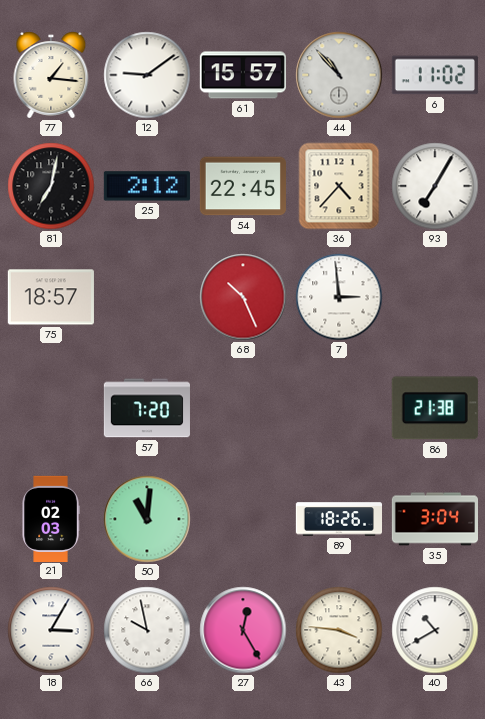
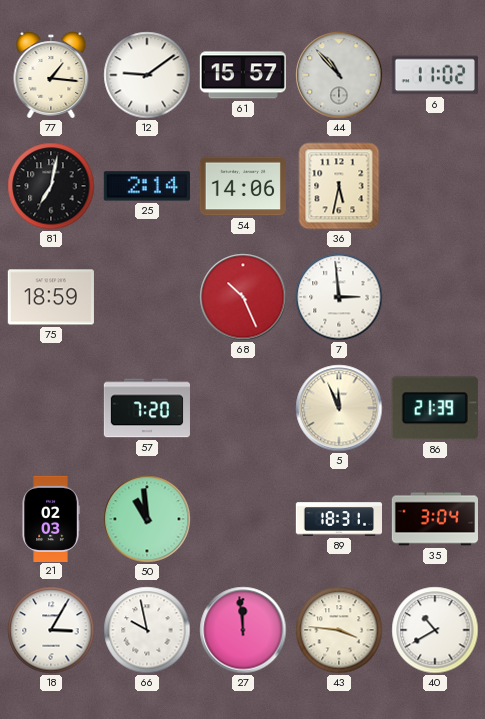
25: 2:12 -> 2:14
54: 22:45 -> 14:06
36: 4:37 -> 5:32
93: 7:05 -> none
75: 18:57 -> 18:59
5: none -> 11:56
86: 21:38 -> 21:39
50: 11:01 -> 10:59
89: 18:26 -> 18:31
27: 12:25 -> 11:59
